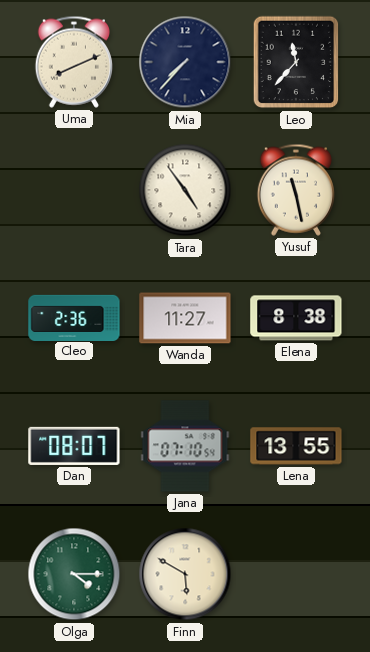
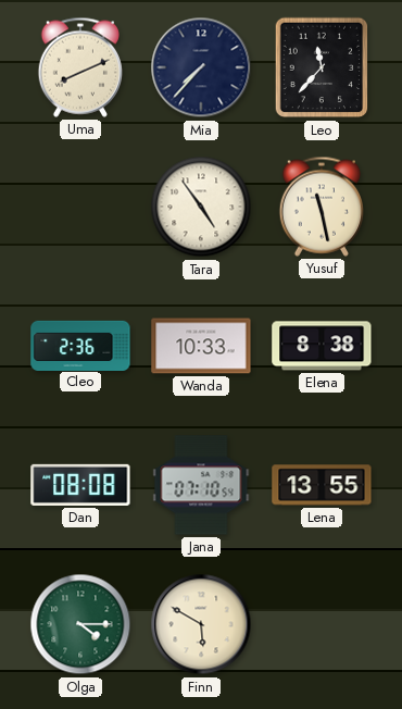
Wanda: 11:27 -> 10:33
Dan: 08:07 -> 08:08
